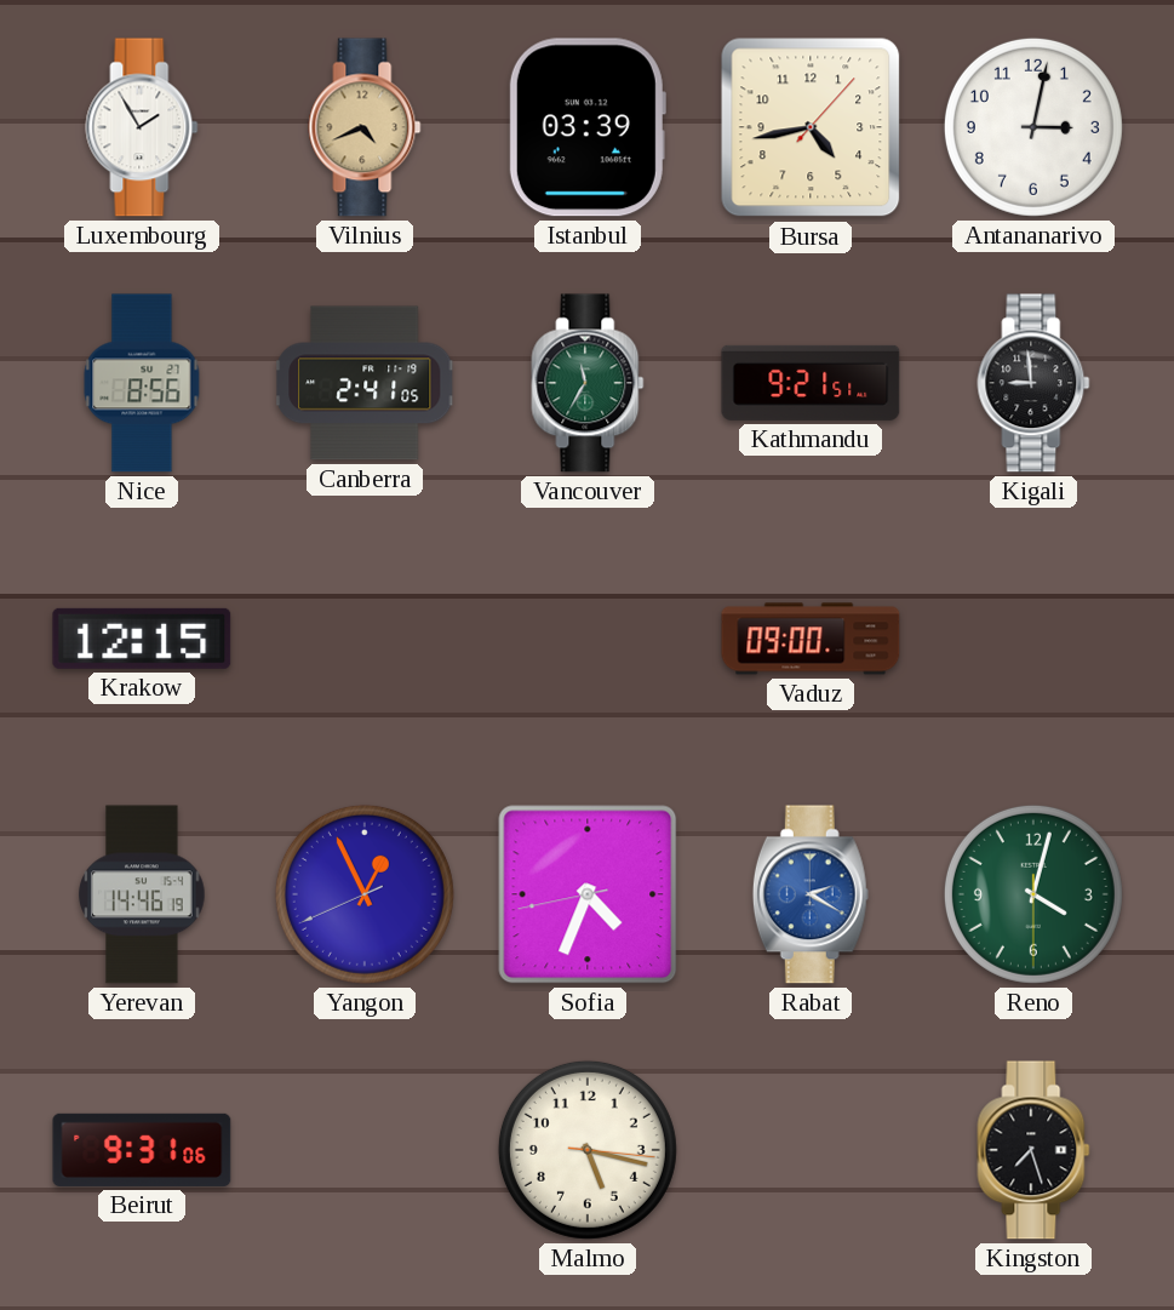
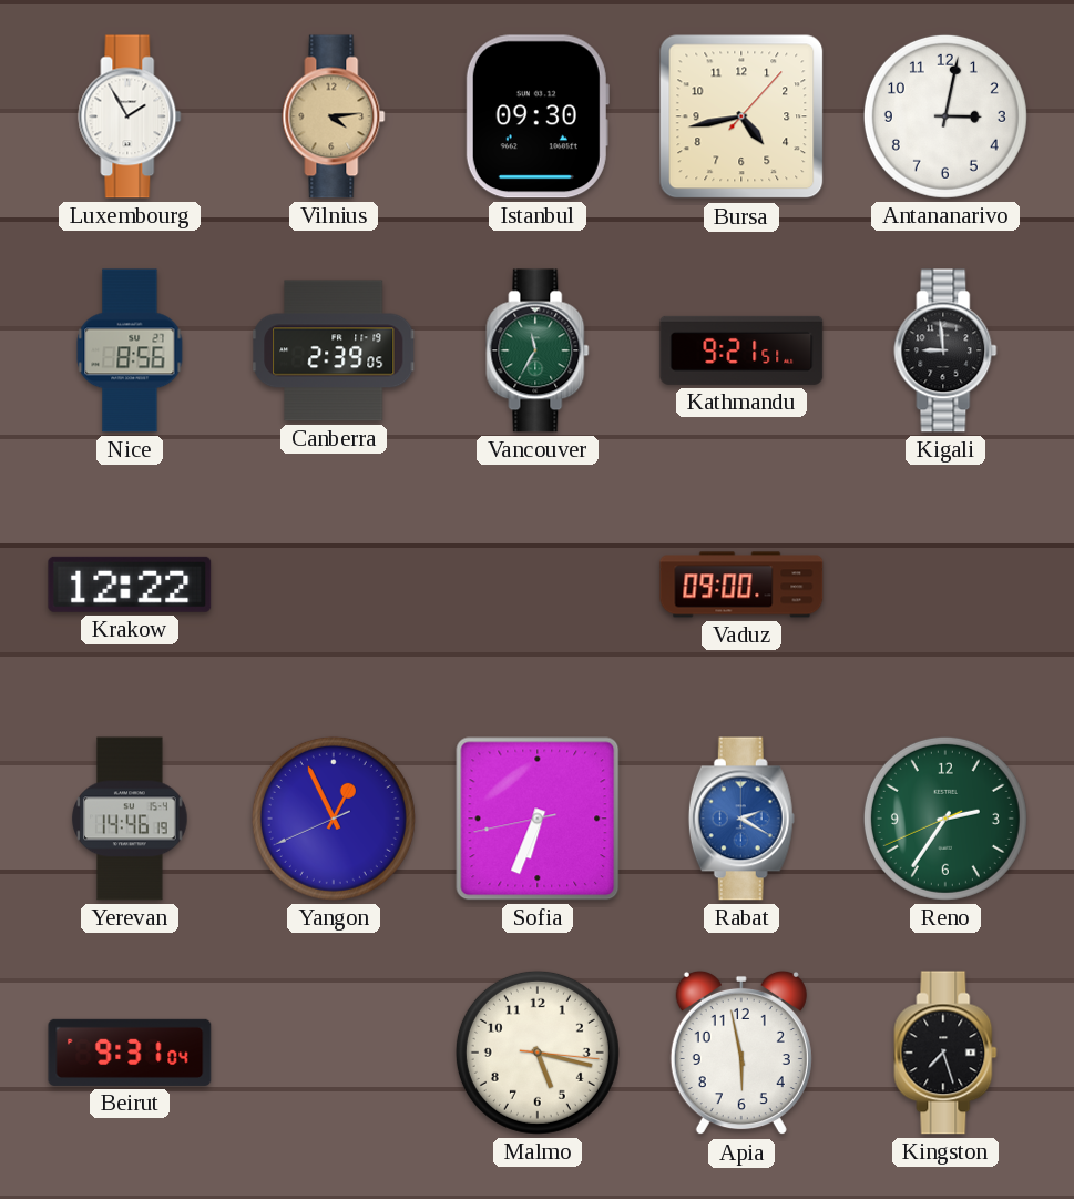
Vilnius: 4:41 -> 4:14
Istanbul: 03:39 -> 09:30
Canberra: 2:41 -> 2:39
Krakow: 12:15 -> 12:22
Sofia: 4:33 -> 6:33
Reno: 4:02 -> 2:35
Beirut: 9:31:06 -> 9:31:04
Apia: none -> 5:58
